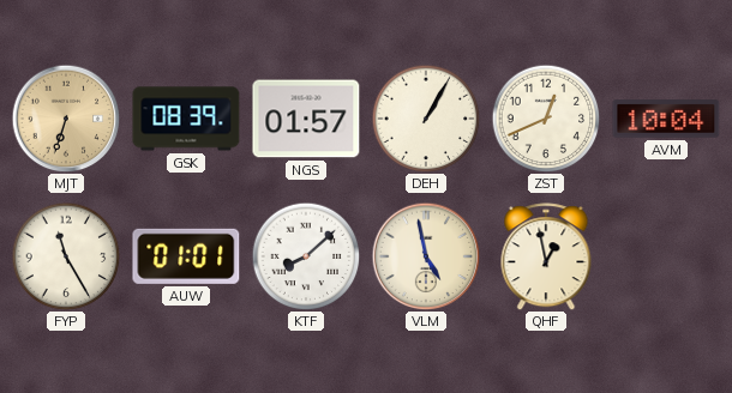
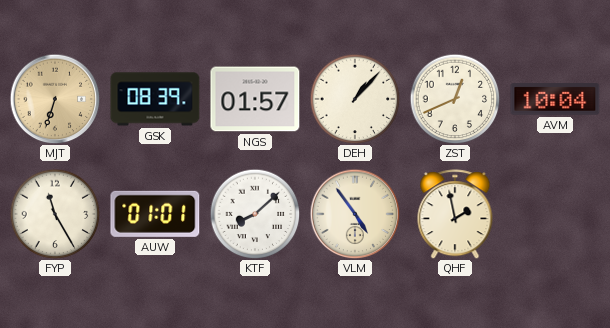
DEH: 1:05 -> 1:07
VLM: 4:58 -> 4:54
QHF: 12:58 -> 1:58
